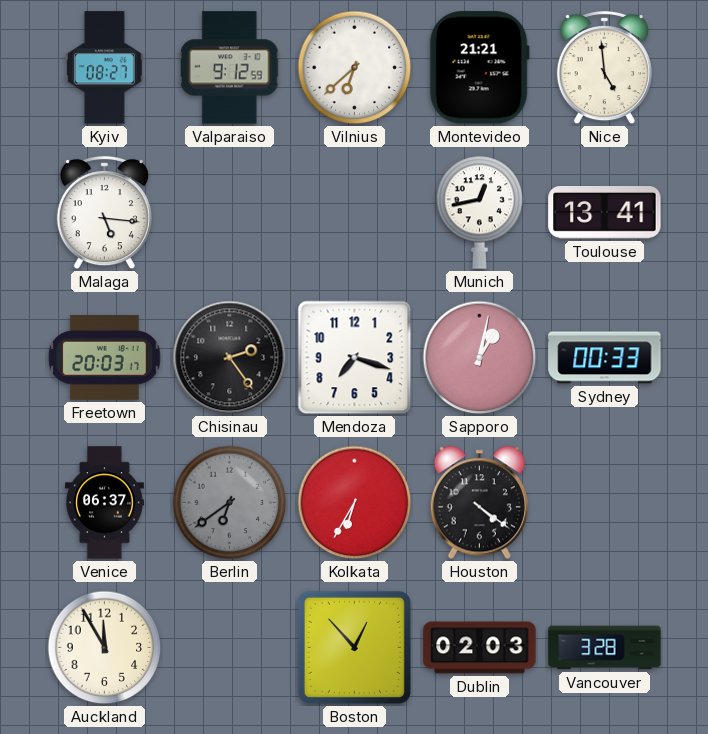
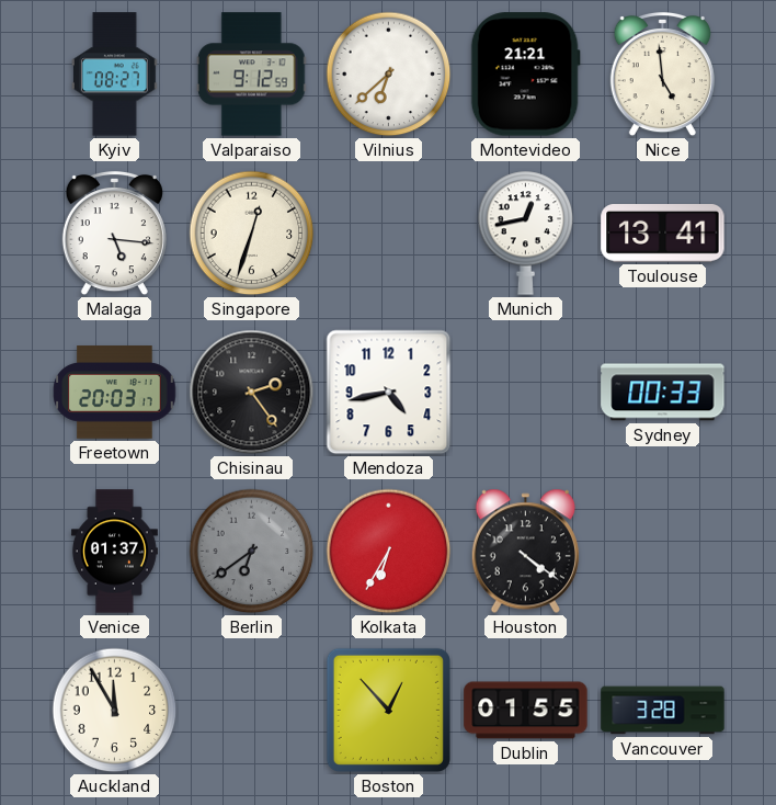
Singapore: none -> 12:33
Mendoza: 7:18 -> 4:43
Sapporo: 1:02 -> none
Venice: 06:37 -> 01:37
Dublin: 02:03 -> 01:55
